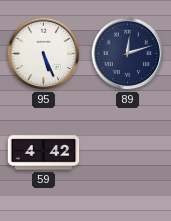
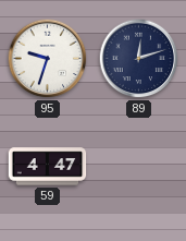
95: 5:26 -> 9:33
59: 4:42 -> 4:47
